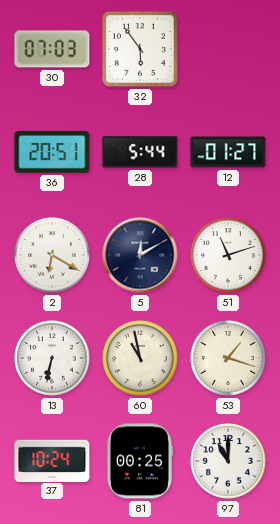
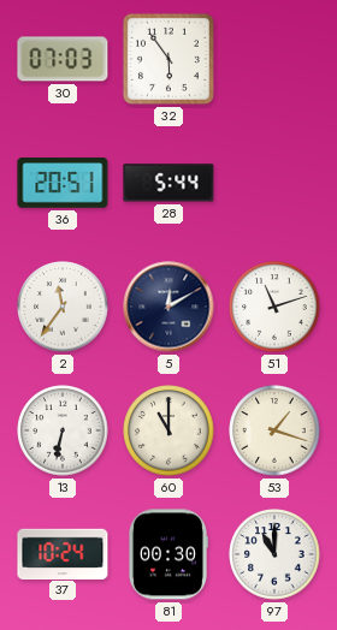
12: 01:27 -> none
2: 6:20 -> 11:36
60: 10:58 -> 11:00
81: 00:25 -> 00:30
